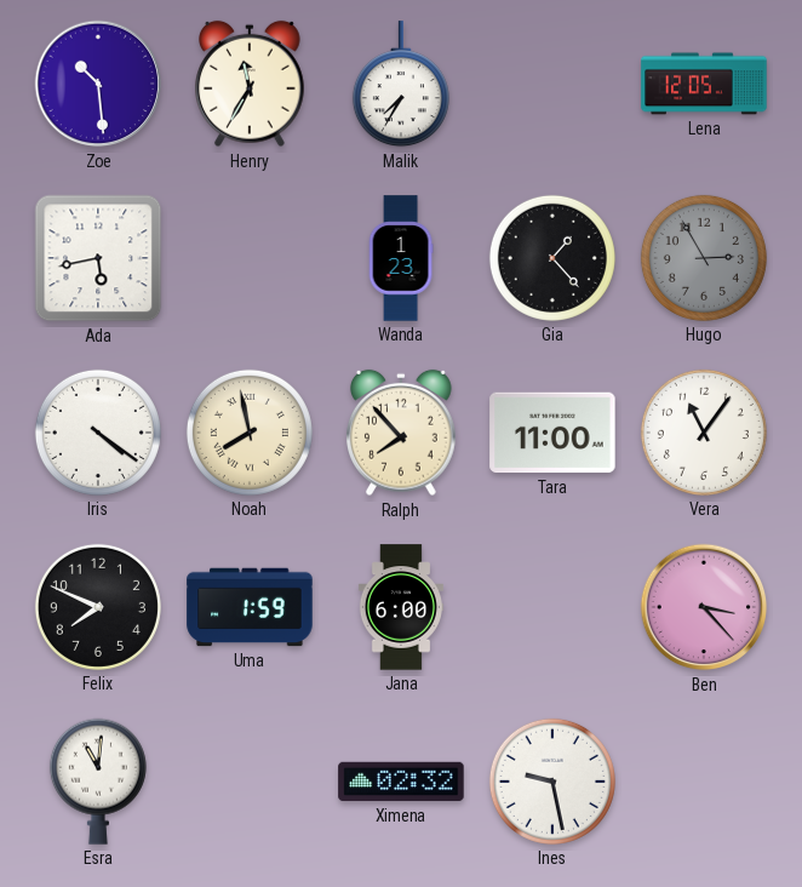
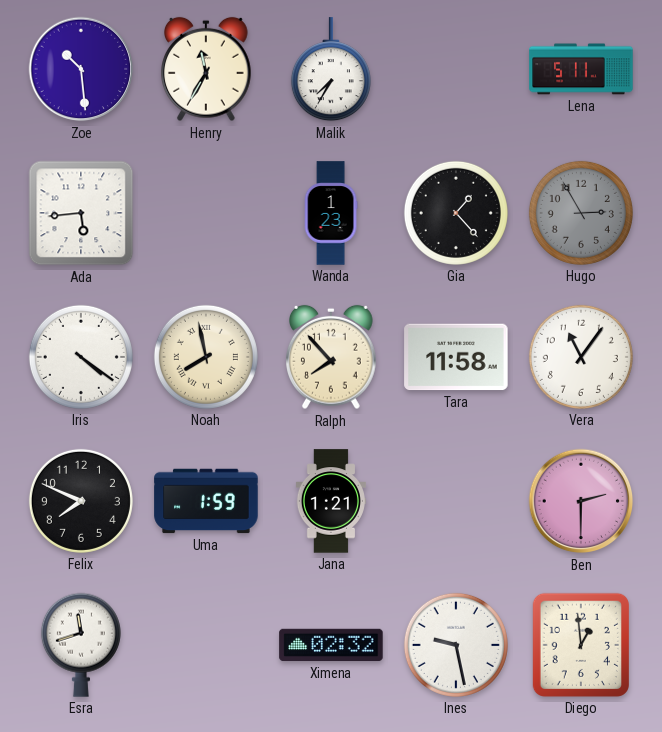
Lena: 12:05 -> 5:11
Ada: 5:43 -> 5:44
Tara: 11:00 -> 11:58
Jana: 6:00 -> 1:21
Ben: 3:23 -> 2:30
Esra: 11:01 -> 11:42
Diego: none -> 12:59
